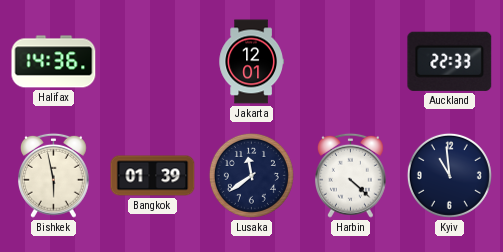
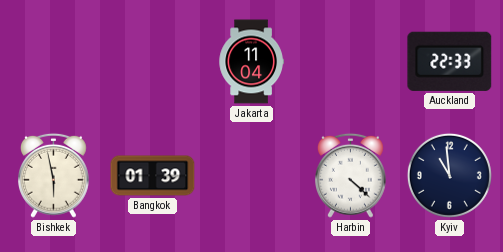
Halifax: 14:36 -> none
Jakarta: 12:01 -> 11:04
Lusaka: 11:39 -> none
